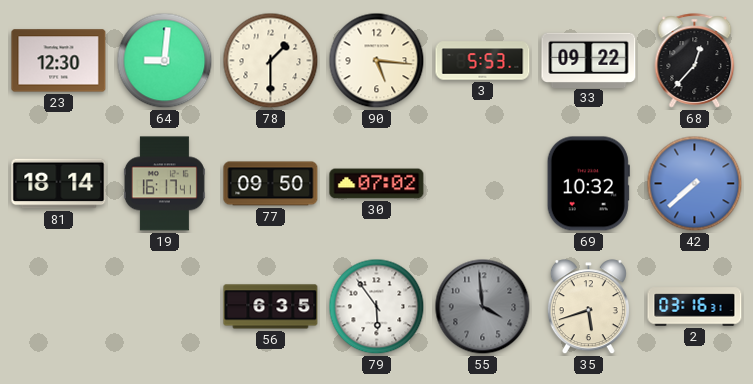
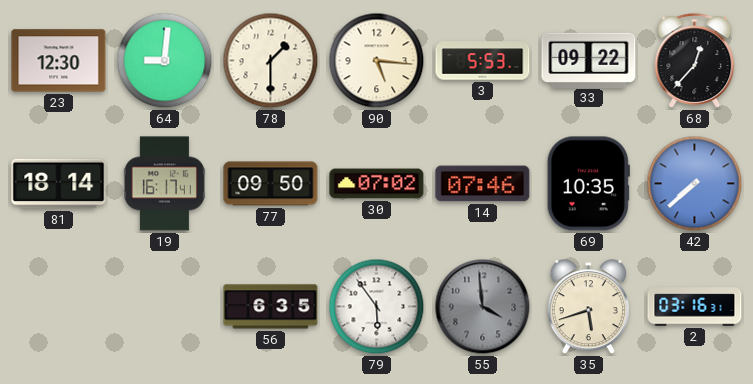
14: none -> 07:46
69: 10:32 -> 10:35
